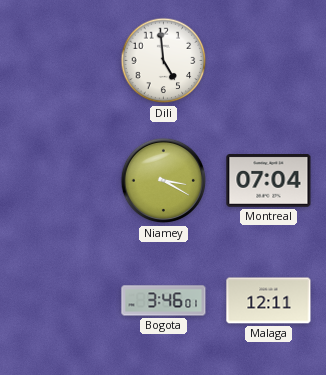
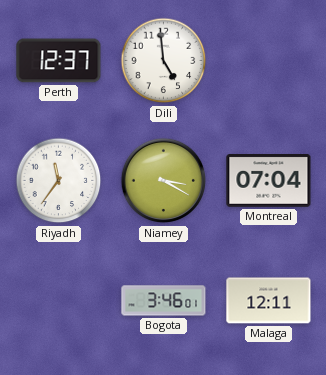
Perth: none -> 12:37
Riyadh: none -> 11:36
